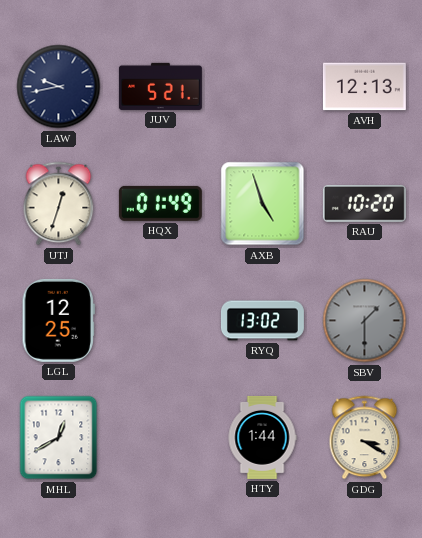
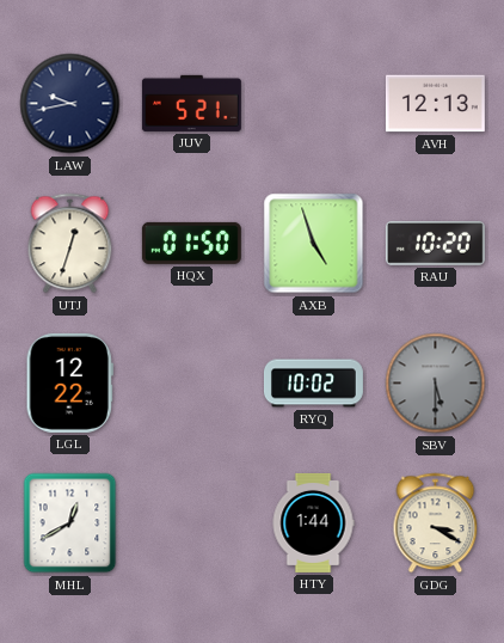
HQX: 01:49 -> 01:50
LGL: 12:25 -> 12:22
RYQ: 13:02 -> 10:02
SBV: 1:30 -> 5:30
